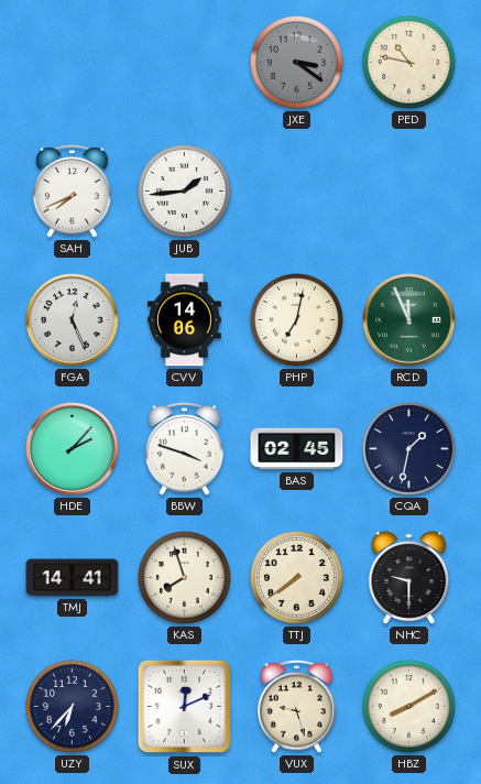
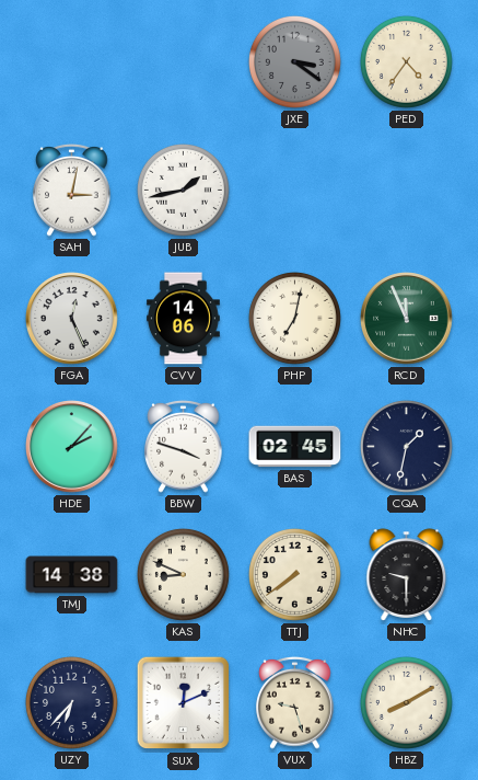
PED: 10:47 -> 4:36
SAH: 7:41 -> 3:02
JUB: 1:44 -> 1:43
TMJ: 14:41 -> 14:38
KAS: 7:57 -> 8:49
